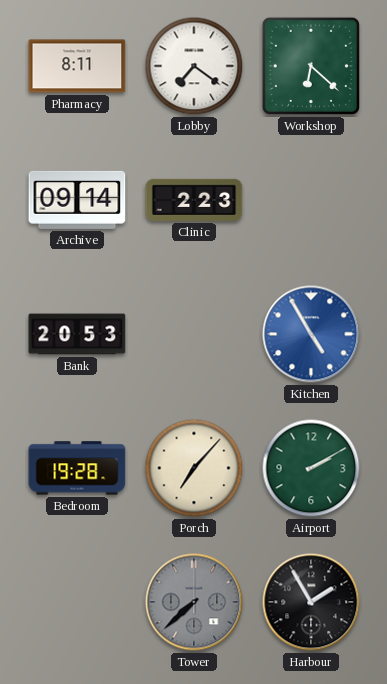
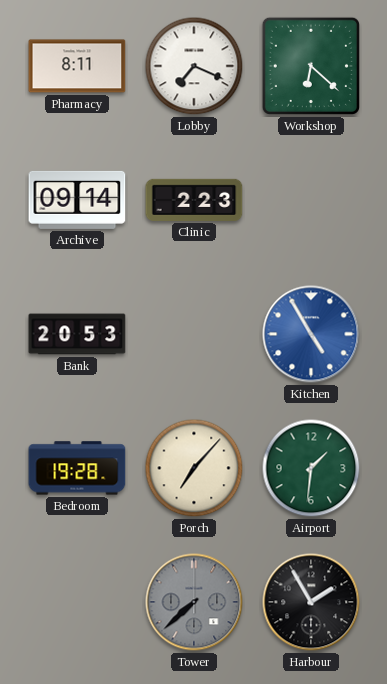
Lobby: 7:21 -> 7:19
Airport: 2:10 -> 1:31
